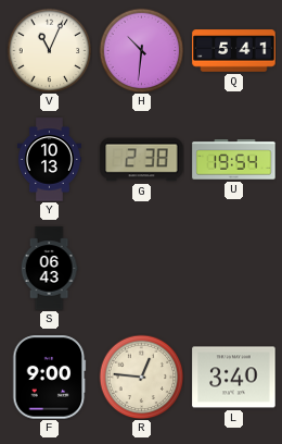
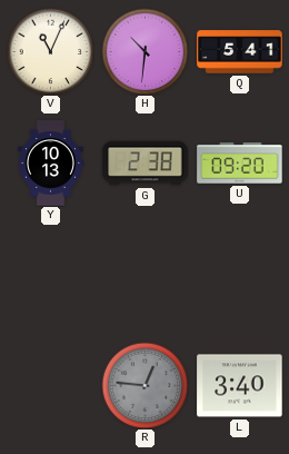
U: 19:54 -> 09:20
S: 06:43 -> none
F: 9:00 -> none
R dial: cream -> grey
